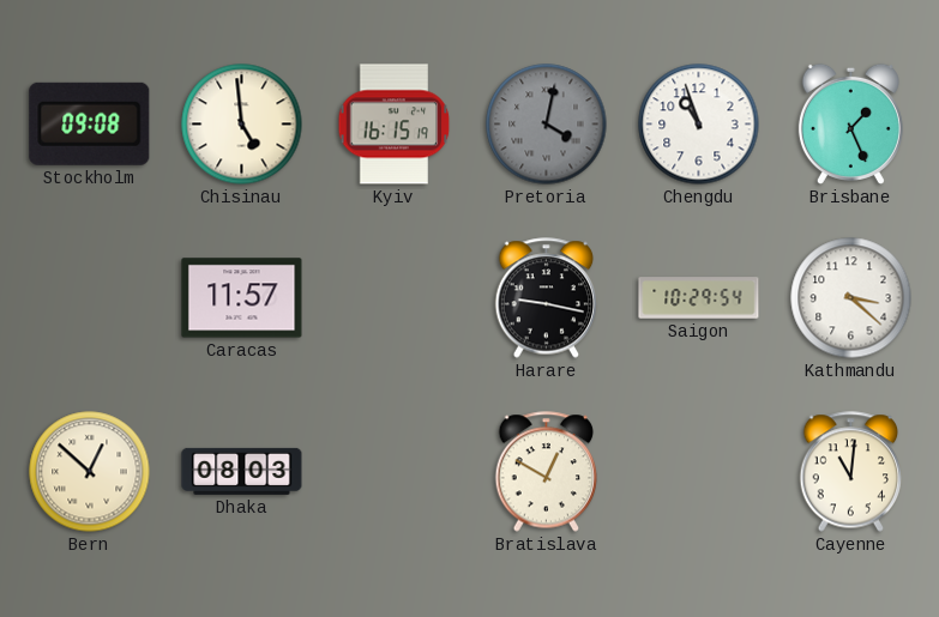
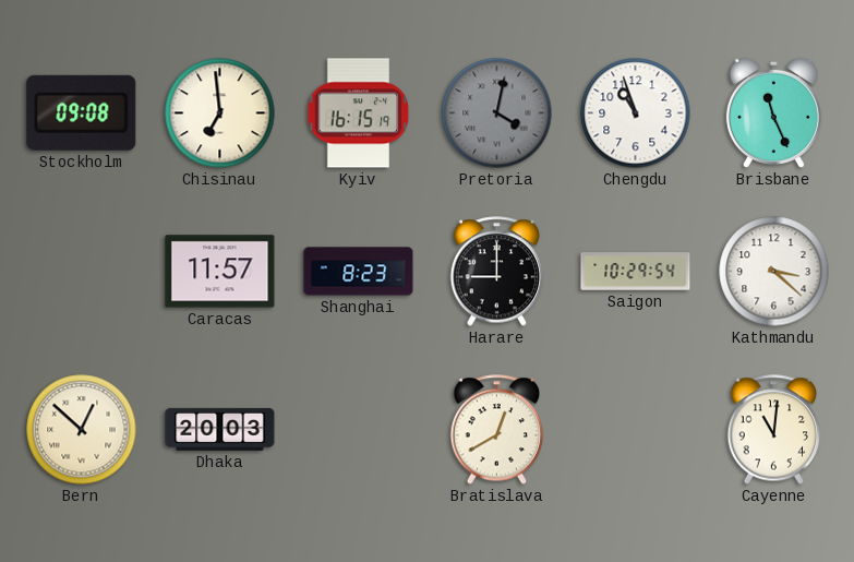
Chisinau: 4:59 -> 6:59
Brisbane: 1:26 -> 11:26
Shanghai: none -> 8:23
Harare: 9:17 -> 9:00
Dhaka: 08:03 -> 20:03
Bratislava: 12:50 -> 12:40
